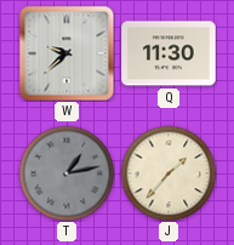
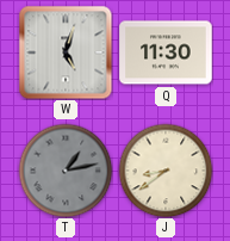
W: 9:38 -> 5:03
J: 1:37 -> 8:39
